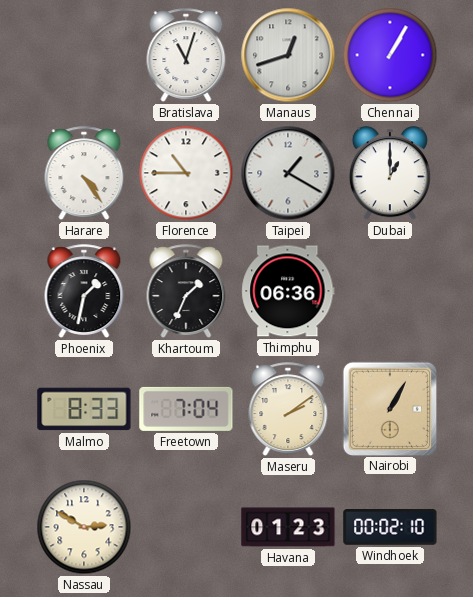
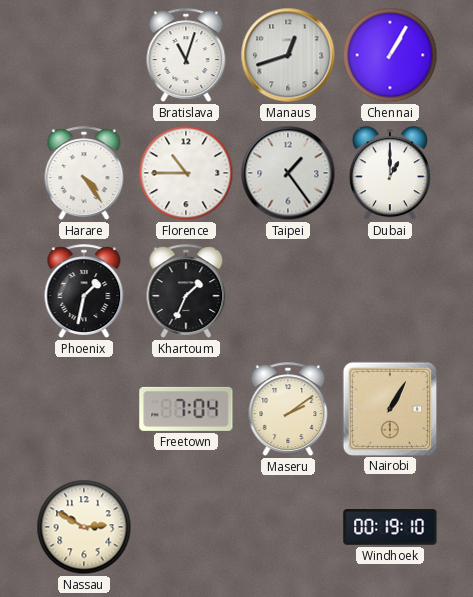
Taipei: 1:20 -> 1:24
Thimphu: 06:36 -> none
Malmo: 8:33 -> none
Havana: 01:23 -> none
Windhoek: 00:02 -> 00:19
